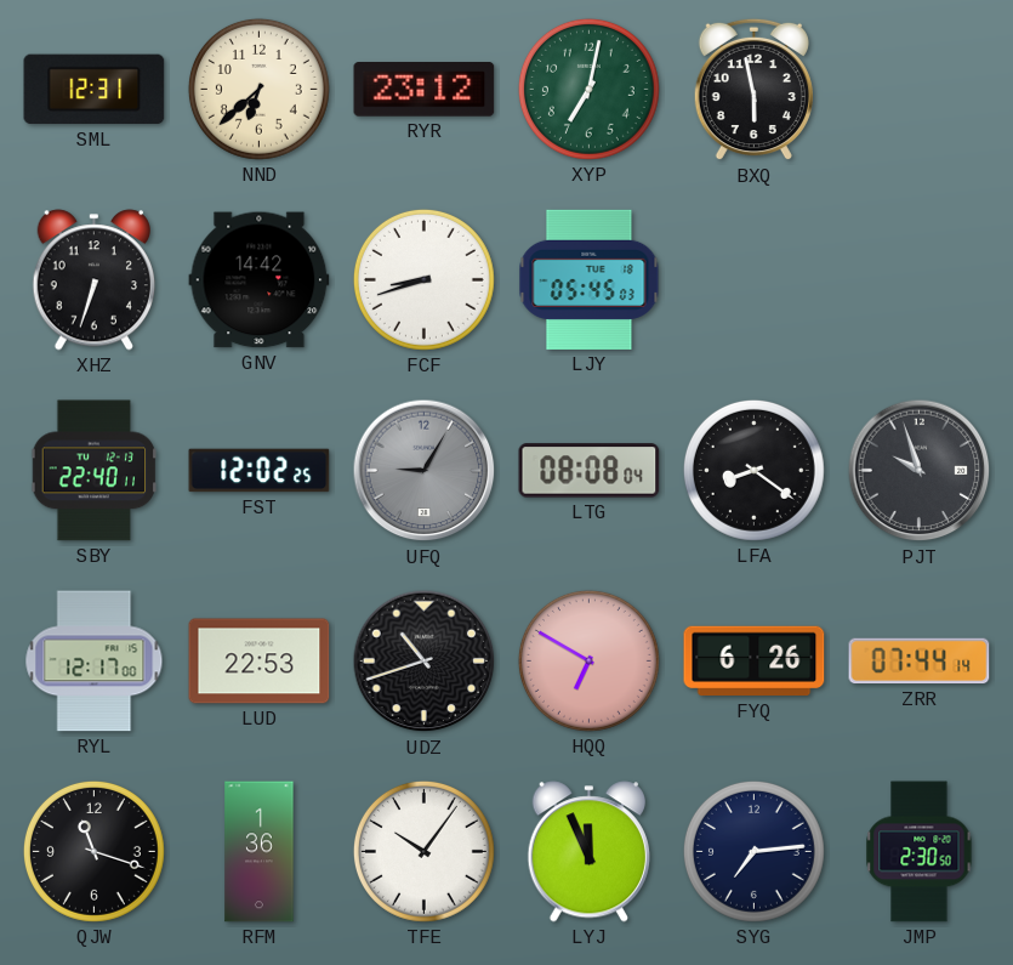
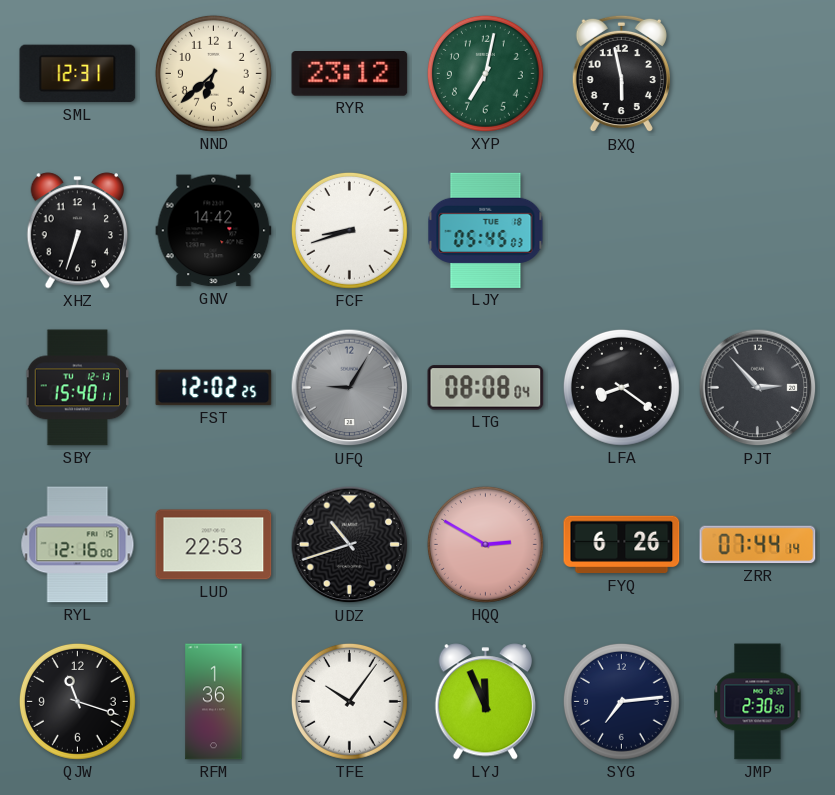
SBY: 22:40 -> 15:40
PJT: 9:57 -> 2:53
RYL: 12:17 -> 12:16
HQQ: 6:50 -> 2:50
